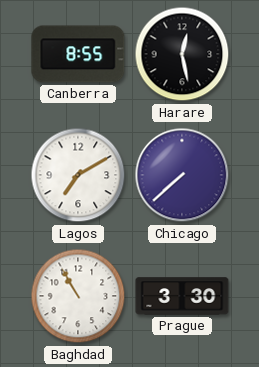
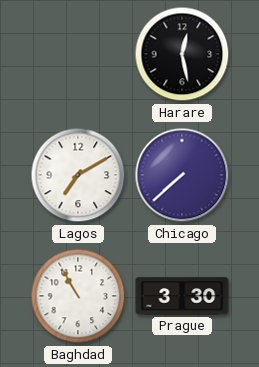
Canberra: 8:55 -> none
